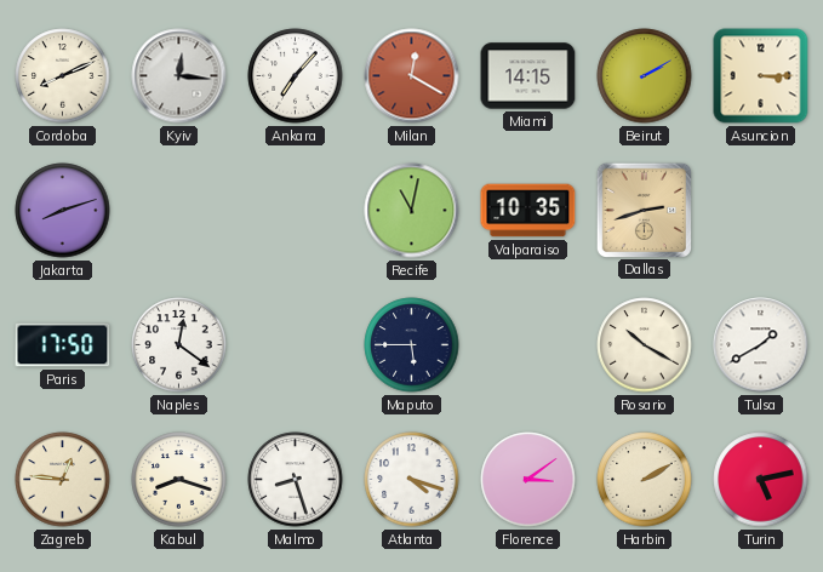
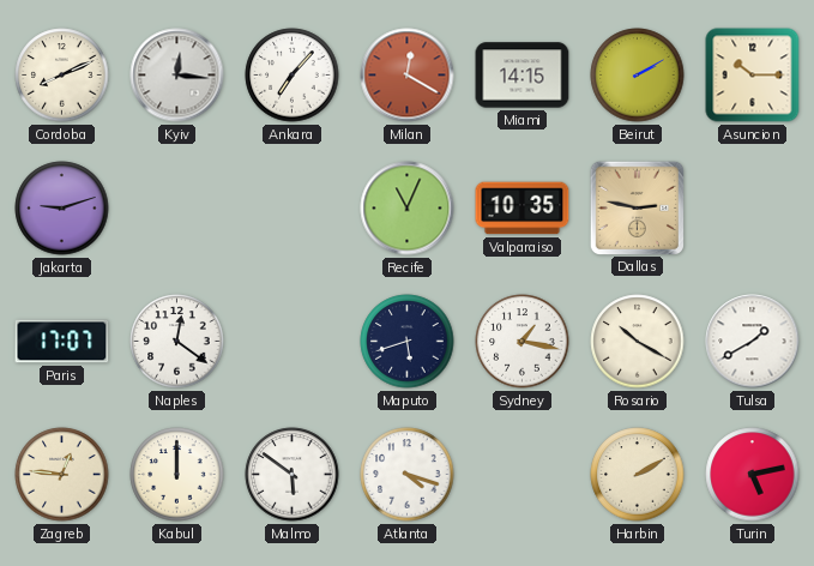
Asuncion: 3:15 -> 10:15
Jakarta: 8:12 -> 9:12
Recife: 11:02 -> 11:04
Dallas: 2:42 -> 2:47
Paris: 17:50 -> 17:07
Maputo: 5:45 -> 5:42
Sydney: none -> 1:17
Kabul: 8:18 -> 12:00
Malmo: 8:27 -> 5:51
Florence: 3:09 -> none
